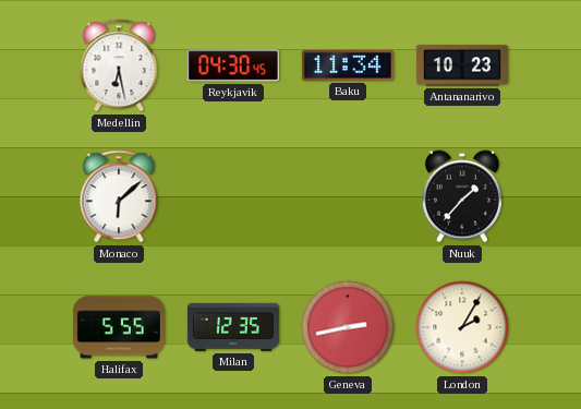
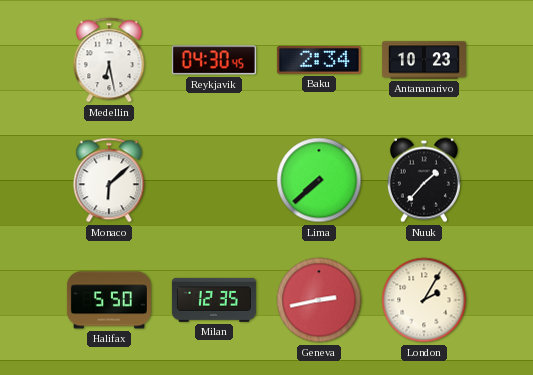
Baku: 11:34 -> 2:34
Lima: none -> 7:38
Halifax: 5:55 -> 5:50
